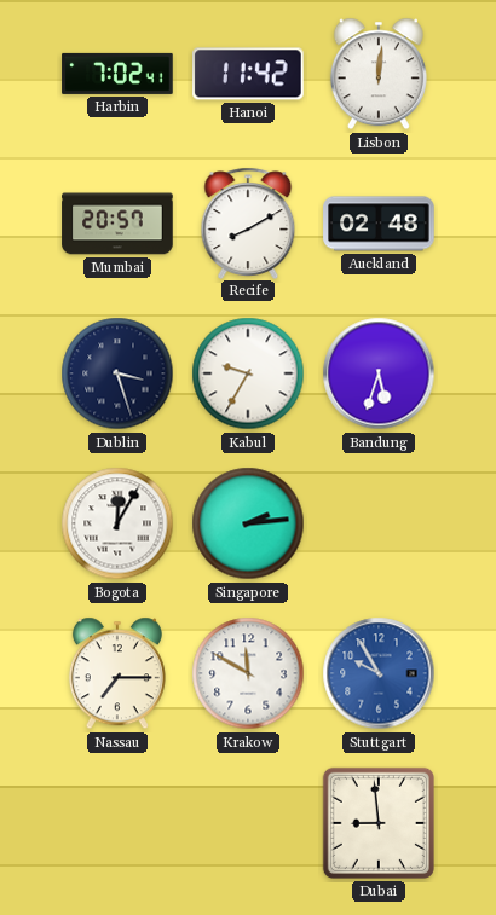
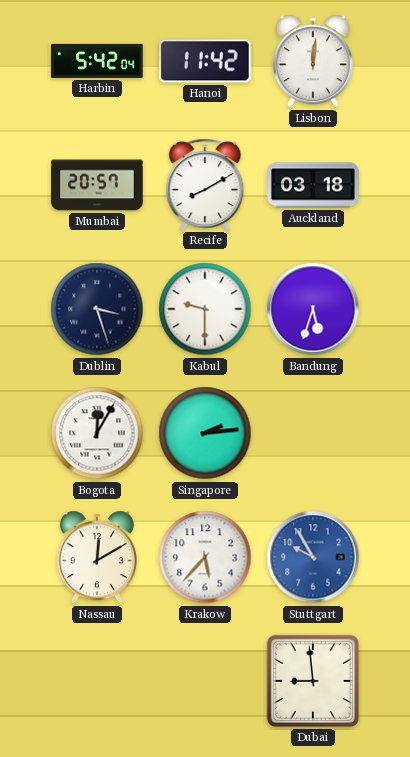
Harbin: 7:02 -> 5:42
Auckland: 02:48 -> 03:18
Kabul: 9:35 -> 9:30
Nassau: 7:15 -> 12:10
Krakow: 11:50 -> 5:37
